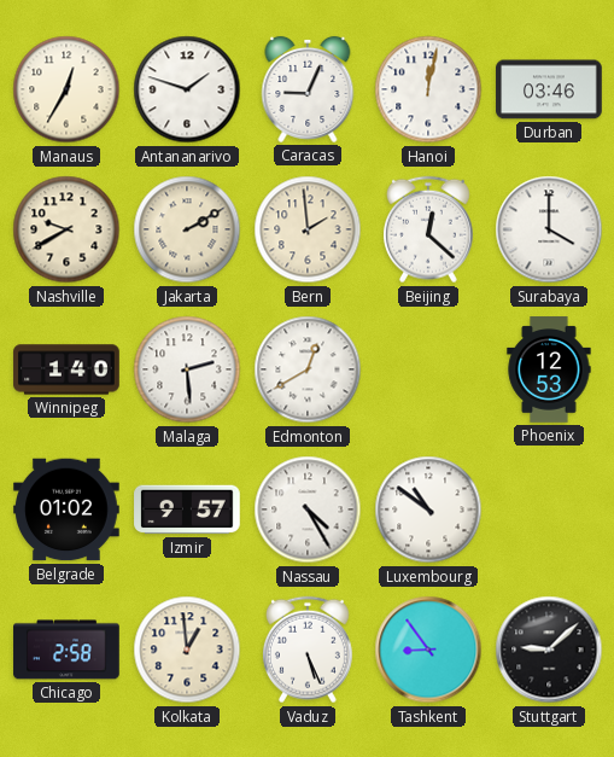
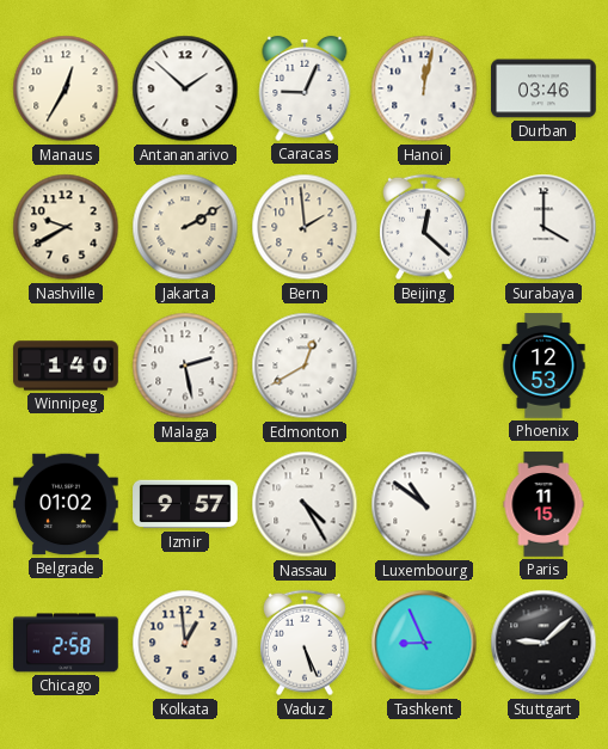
Antananarivo: 1:48 -> 1:52
Malaga: 2:29 -> 2:28
Paris: none -> 11:15
Tashkent: 8:54 -> 8:56
